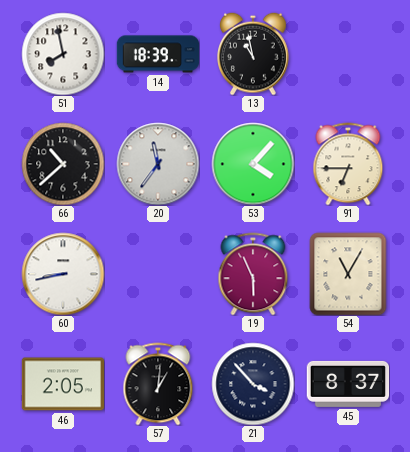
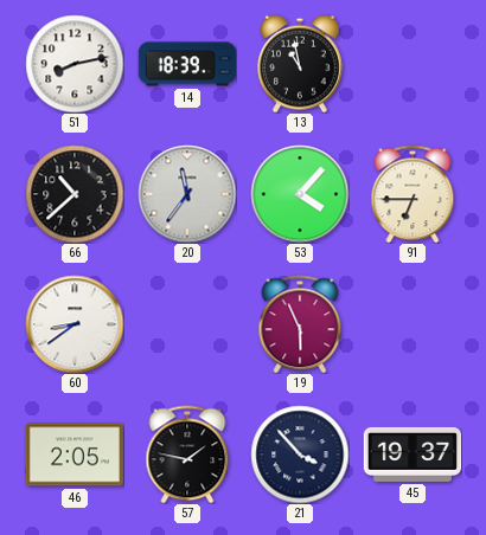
51: 7:58 -> 8:13
60: 8:43 -> 8:39
54: 11:05 -> none
57: 1:01 -> 1:47
45: 8:37 -> 19:37
